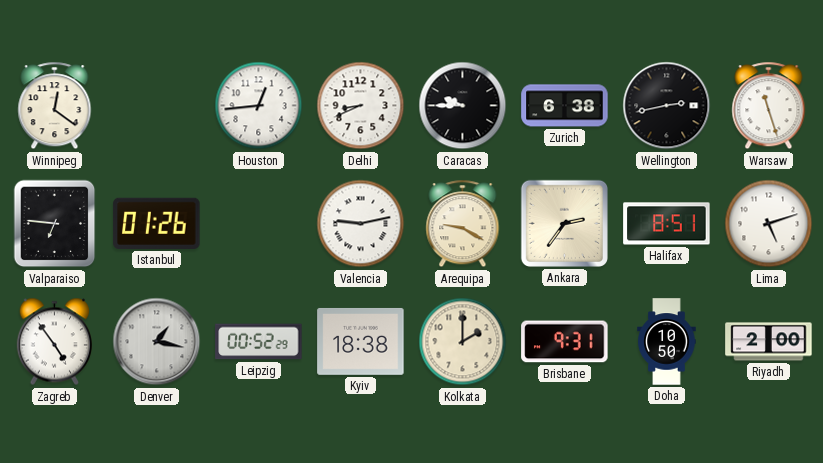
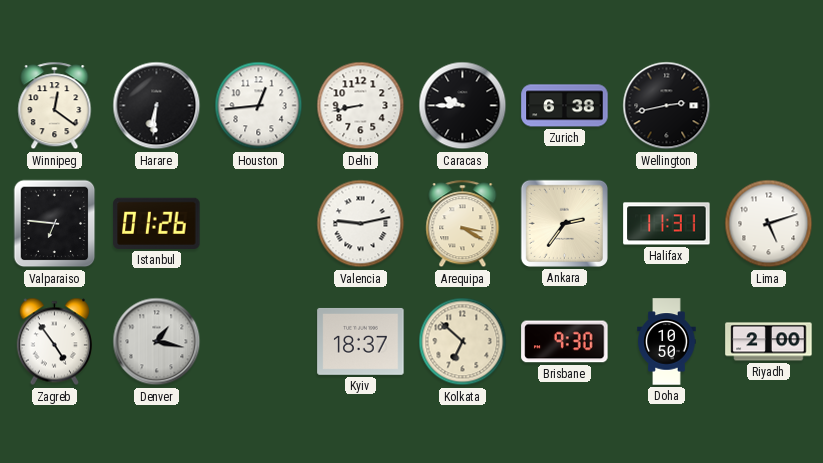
Harare: none -> 6:31
Delhi: 8:41 -> 8:43
Warsaw: 11:27 -> none
Arequipa: 9:20 -> 3:20
Halifax: 8:51 -> 11:31
Leipzig: 00:52 -> none
Kyiv: 18:38 -> 18:37
Kolkata: 2:00 -> 6:52
Brisbane: 9:31 -> 9:30
